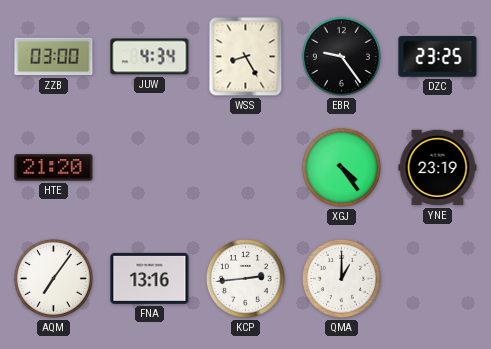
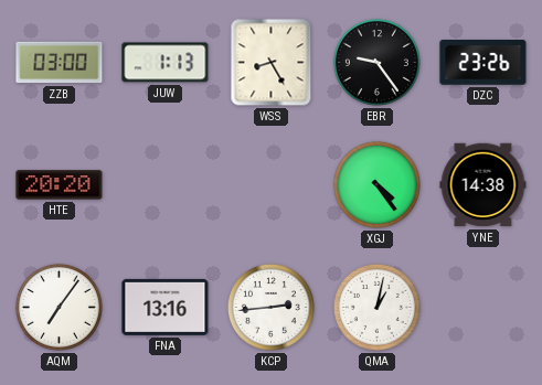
JUW: 4:34 -> 1:13
DZC: 23:25 -> 23:26
HTE: 21:20 -> 20:20
YNE: 23:19 -> 14:38
QMA: 1:00 -> 1:02
